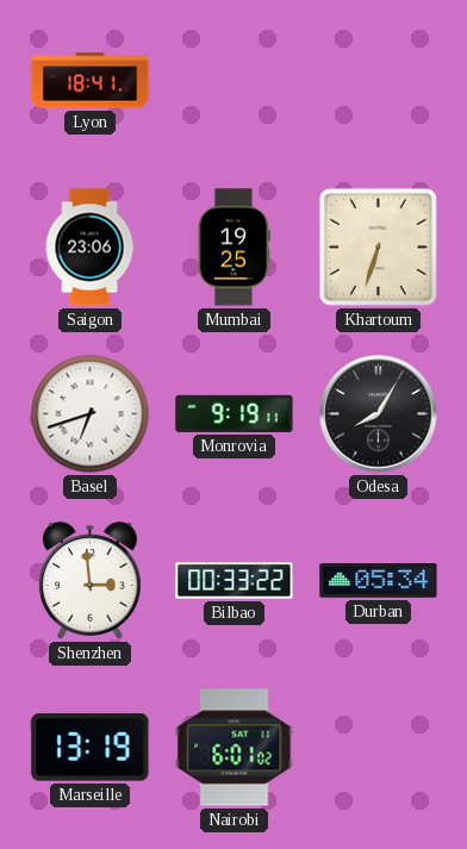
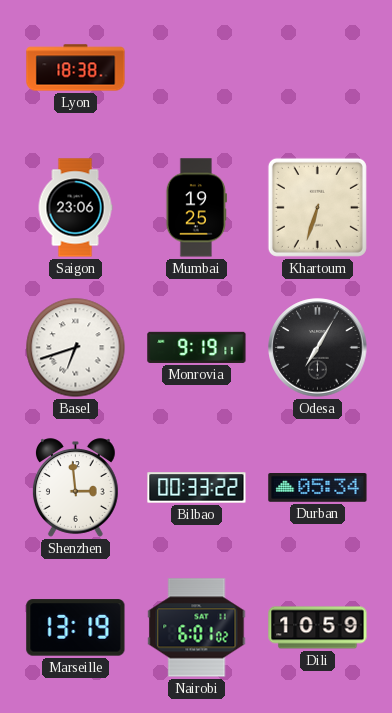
Lyon: 18:41 -> 18:38
Odesa: 8:05 -> 7:05
Dili: none -> 10:59
